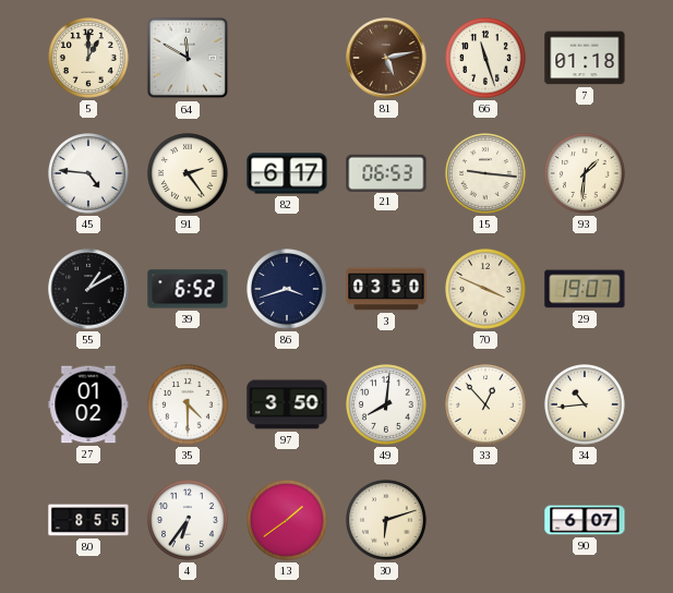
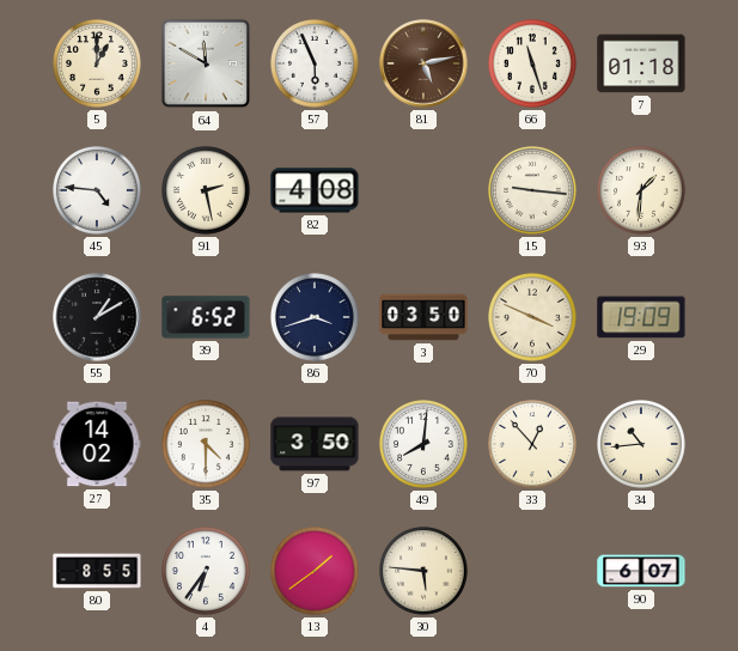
57: none -> 5:56
91: 2:24 -> 2:28
82: 6:17 -> 4:08
21: 06:53 -> none
29: 19:07 -> 19:09
27: 01:02 -> 14:02
30: 6:12 -> 5:46
